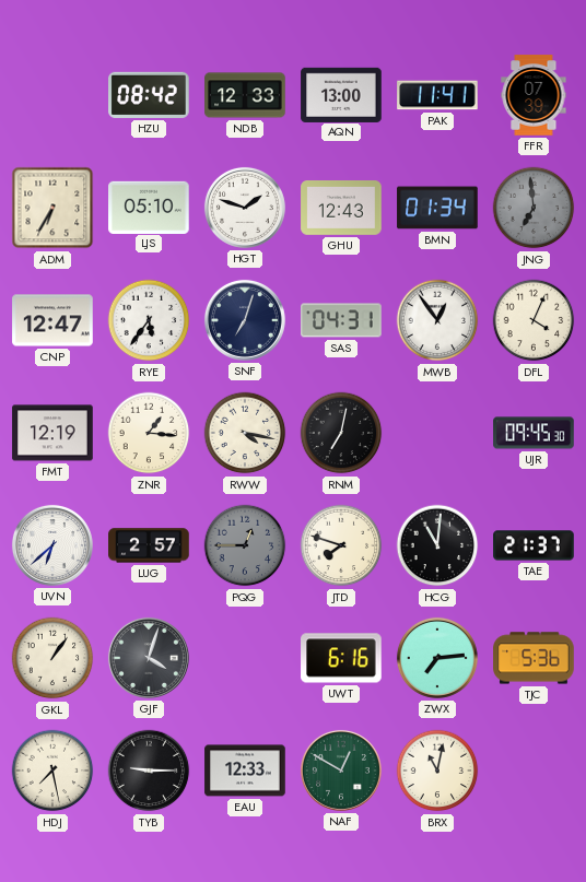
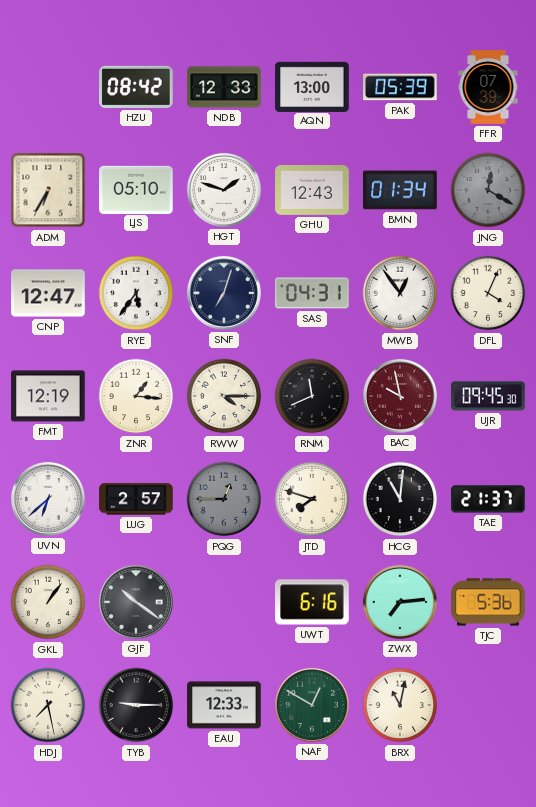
PAK: 11:41 -> 05:39
JNG: 6:59 -> 12:20
RWW: 4:17 -> 4:15
RNM: 7:02 -> 11:41
BAC: none -> 9:58
GJF: 4:03 -> 10:21
